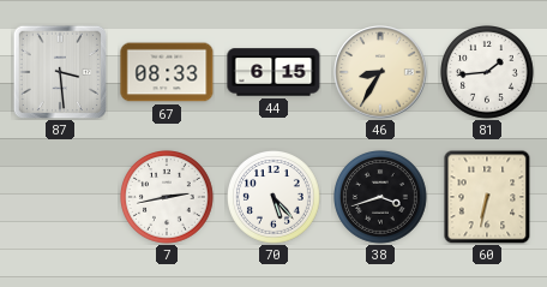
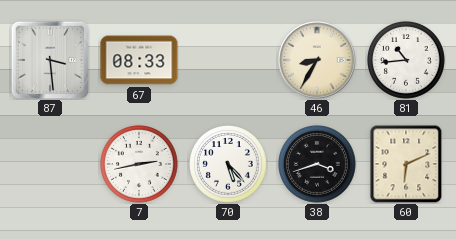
44: 6:15 -> none
81: 1:44 -> 10:44
60: 6:32 -> 6:11
